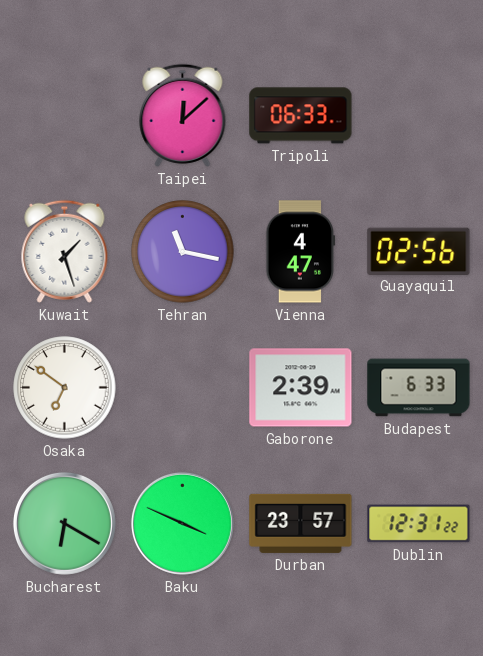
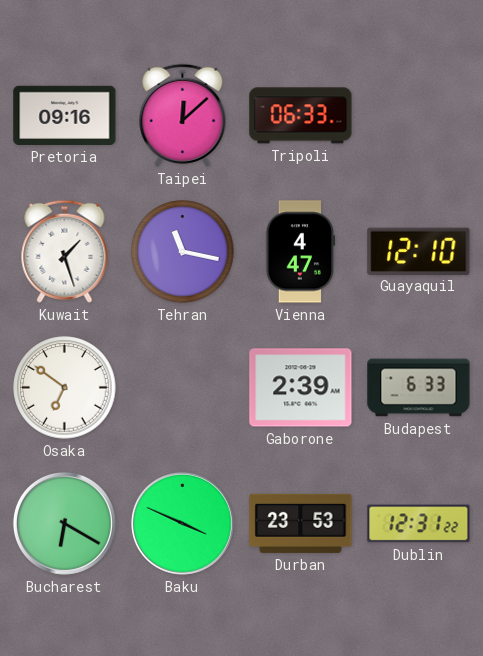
Pretoria: none -> 09:16
Guayaquil: 02:56 -> 12:10
Durban: 23:57 -> 23:53
